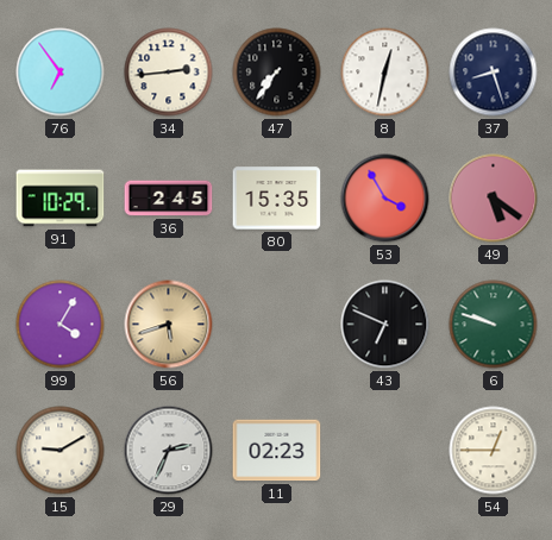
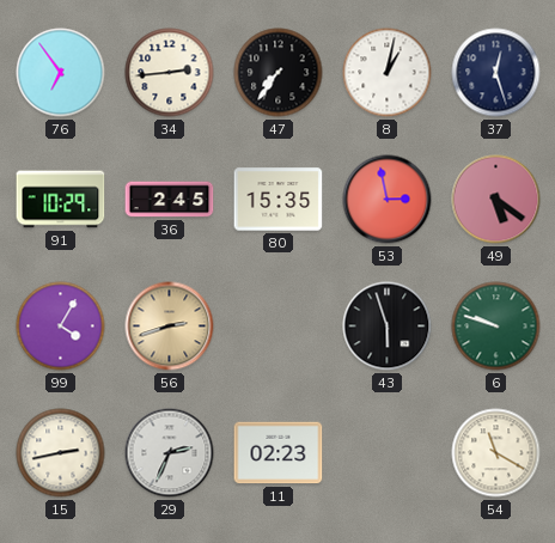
8: 12:32 -> 1:02
37: 8:27 -> 12:27
53: 3:55 -> 2:58
56: 5:42 -> 2:42
43: 6:49 -> 5:57
15: 9:10 -> 2:43
54: 12:45 -> 11:20
